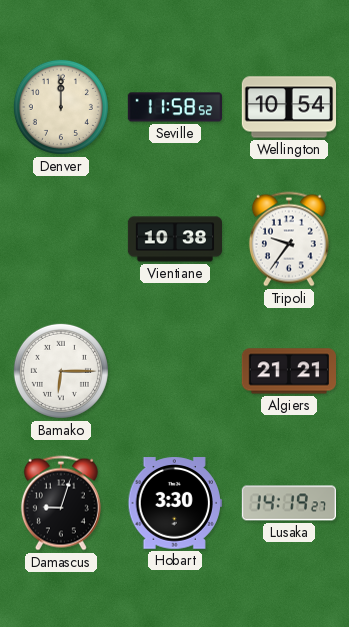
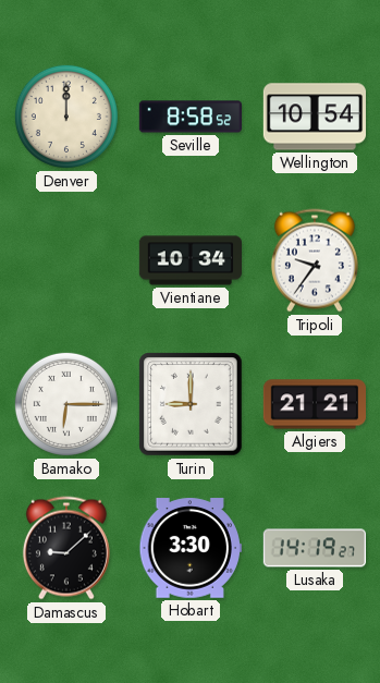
Seville: 11:58 -> 8:58
Vientiane: 10:38 -> 10:34
Turin: none -> 9:00
Damascus: 9:03 -> 9:08
